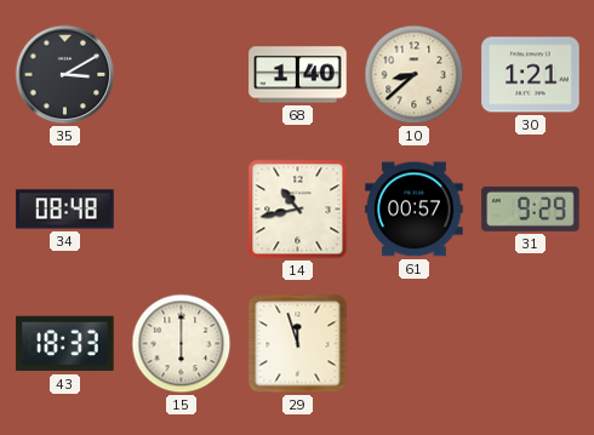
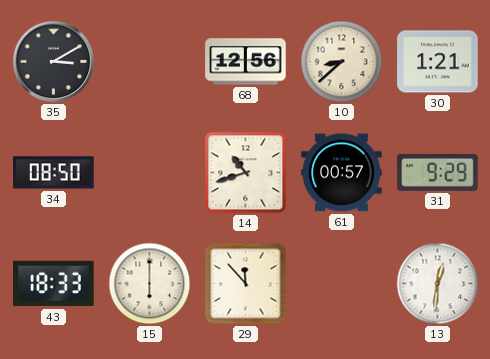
68: 1:40 -> 12:56
34: 08:48 -> 08:50
14: 10:43 -> 10:42
29: 11:57 -> 11:53
13: none -> 12:31
